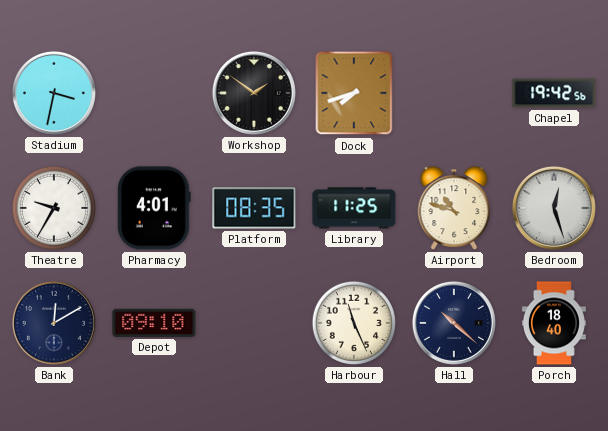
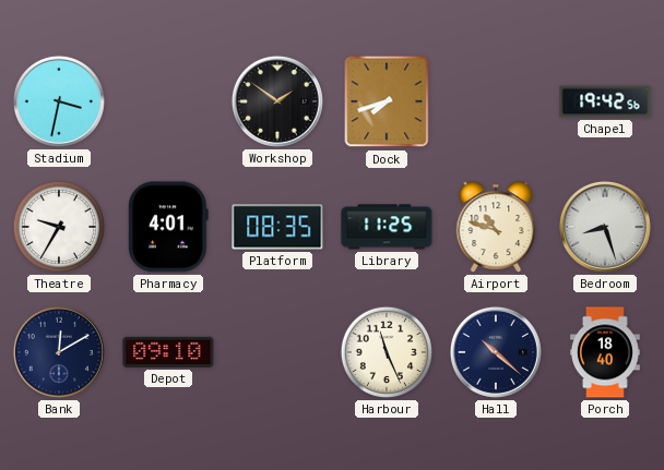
Bedroom: 12:27 -> 8:27
